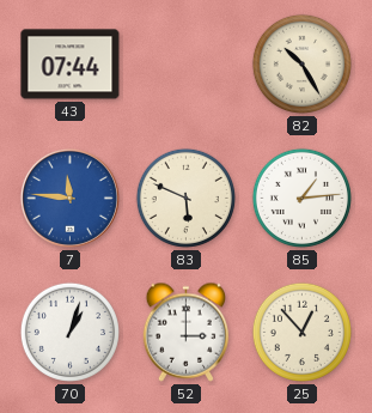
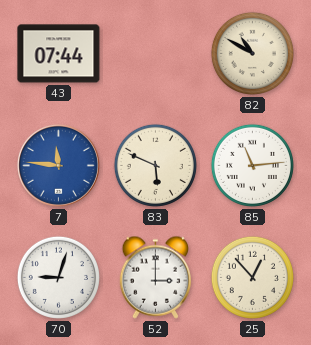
82: 10:25 -> 10:50
85: 1:14 -> 11:14
70: 1:03 -> 9:03
